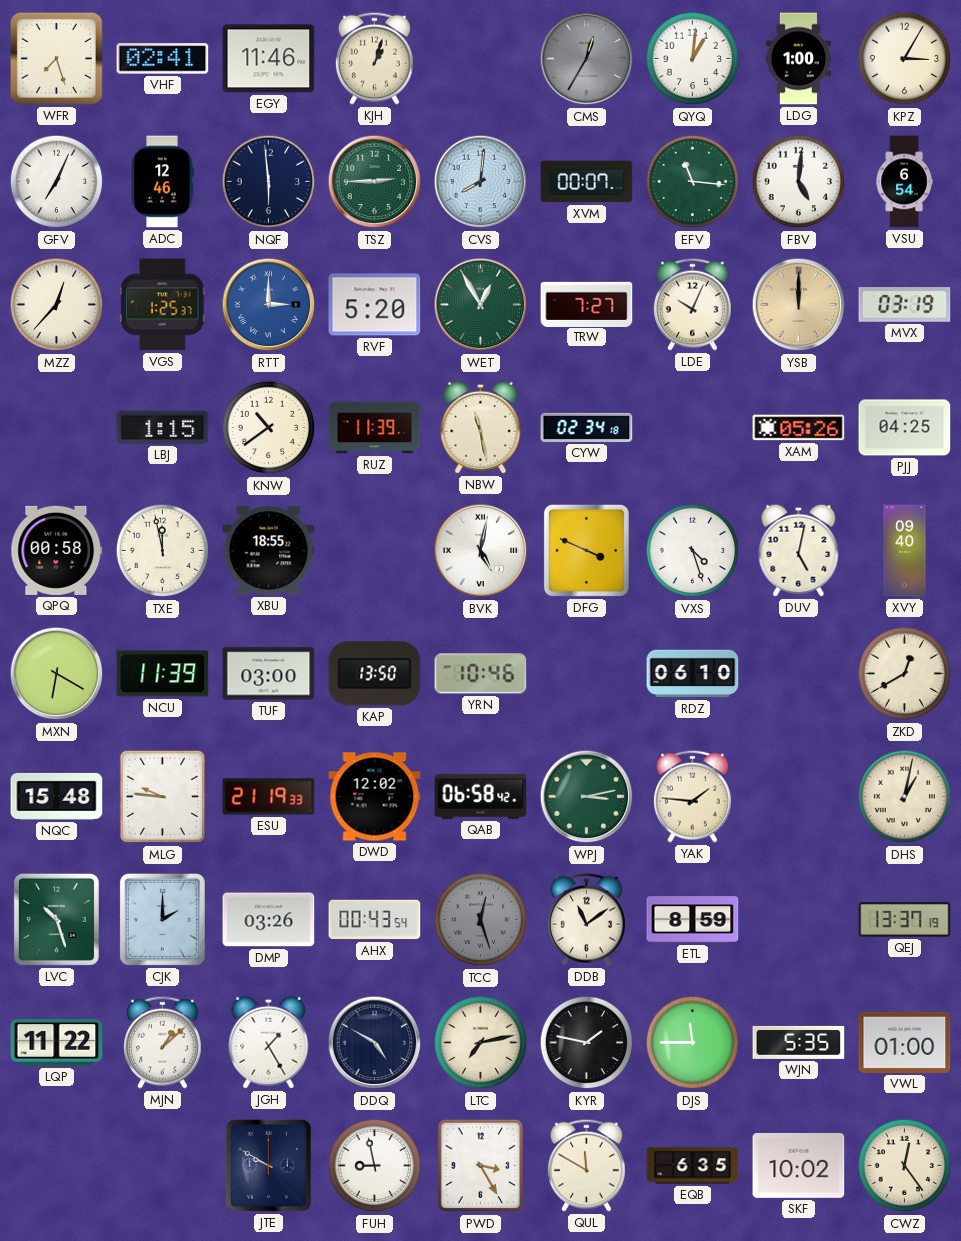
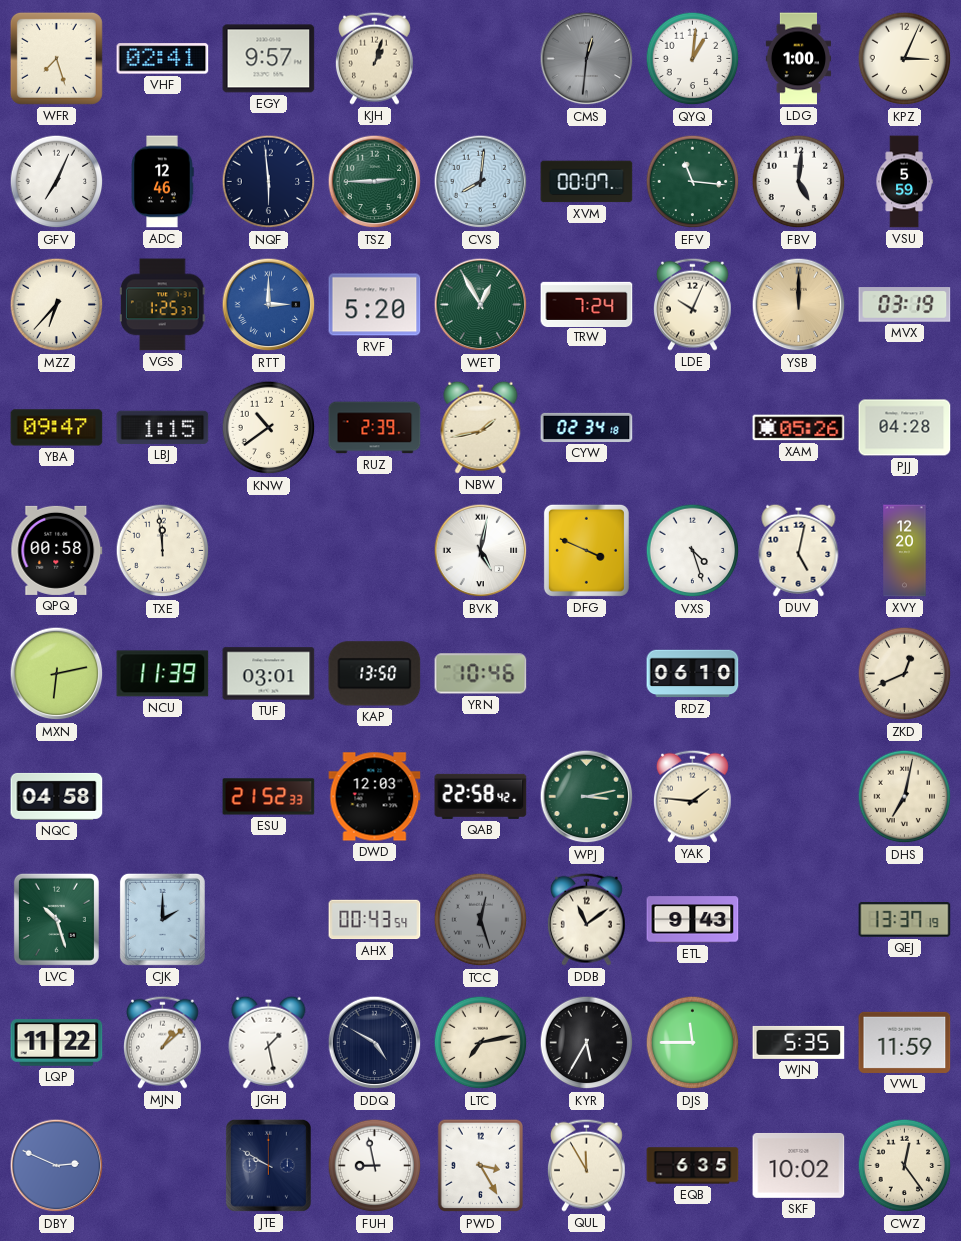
EGY: 11:46 -> 9:57
CMS: 12:35 -> 12:31
KPZ: 3:05 -> 3:04
VSU: 6:54 -> 5:59
MZZ: 12:37 -> 6:37
TRW: 7:27 -> 7:24
YBA: none -> 09:47
RUZ: 11:39 -> 2:39
NBW: 11:28 -> 1:43
PJJ: 04:25 -> 04:28
TXE: 11:58 -> 11:59
XBU: 18:55 -> none
XVY: 09:40 -> 12:20
MXN: 6:20 -> 6:13
TUF: 03:00 -> 03:01
ZKD: 12:40 -> 12:41
NQC: 15:48 -> 04:58
MLG: 9:46 -> none
ESU: 21:19 -> 21:52
DWD: 12:02 -> 12:03
QAB: 06:58 -> 22:58
DHS: 1:02 -> 7:02
DMP: 03:26 -> none
ETL: 8:59 -> 9:43
JGH: 1:25 -> 1:28
KYR: 1:47 -> 5:35
VWL: 01:00 -> 11:59
DBY: none -> 2:49
QUL: 11:50 -> 11:55
